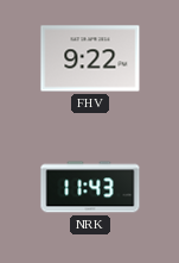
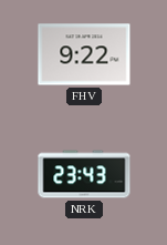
NRK: 11:43 -> 23:43
